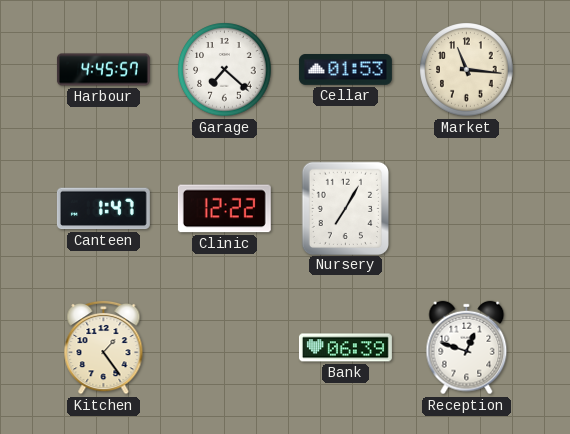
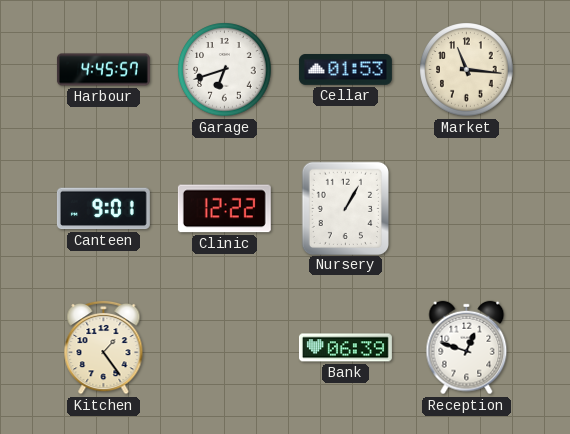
Garage: 7:22 -> 6:42
Canteen: 1:47 -> 9:01
Nursery: 7:05 -> 1:05
